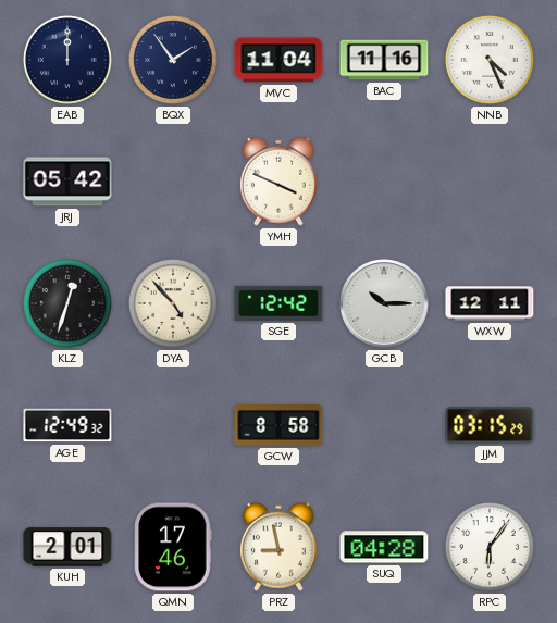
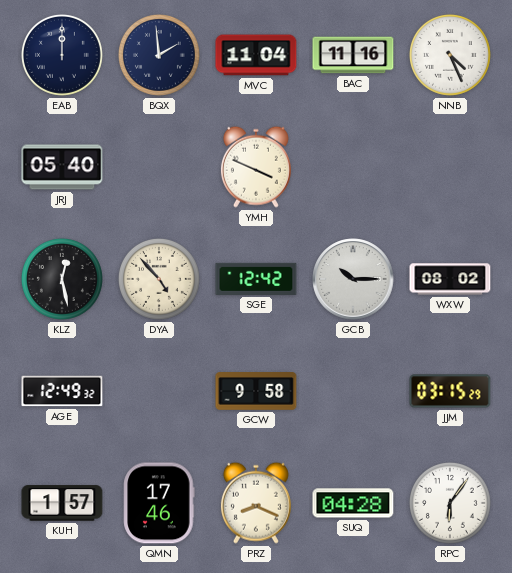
BQX: 1:54 -> 1:59
JRJ: 05:42 -> 05:40
KLZ: 12:33 -> 12:28
WXW: 12:11 -> 08:02
GCW: 8:58 -> 9:58
KUH: 2:01 -> 1:57
PRZ: 8:58 -> 8:19
